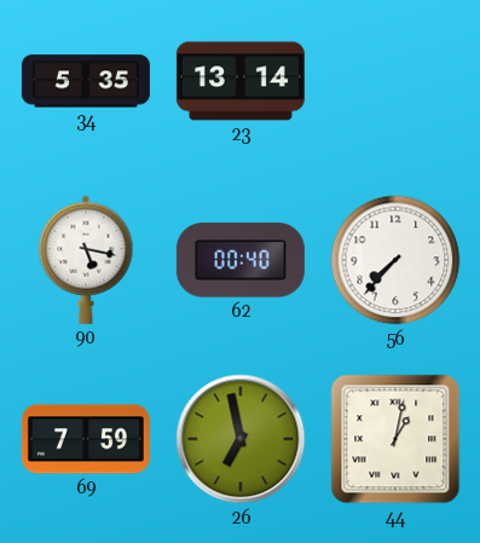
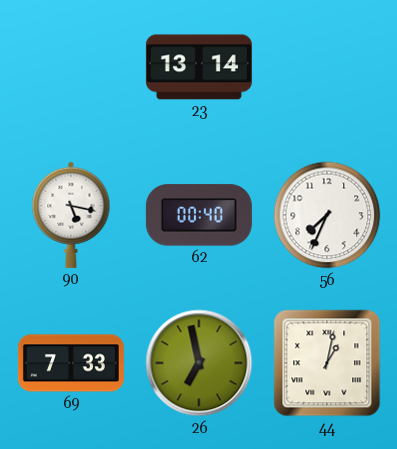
34: 5:35 -> none
56: 7:37 -> 7:34
69: 7:59 -> 7:33
